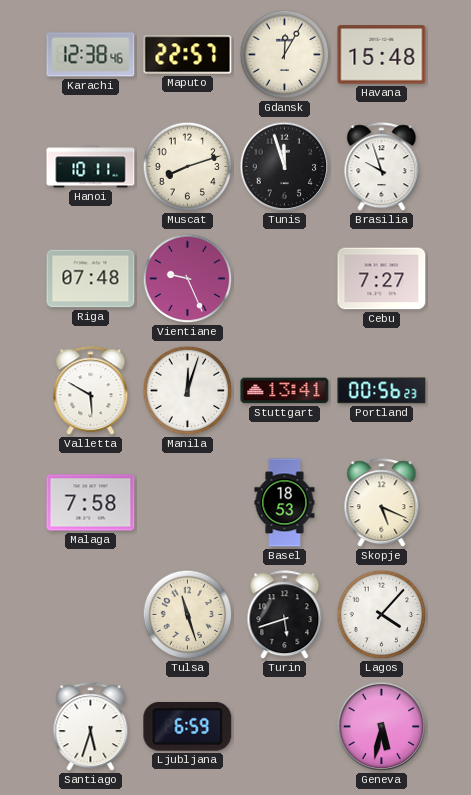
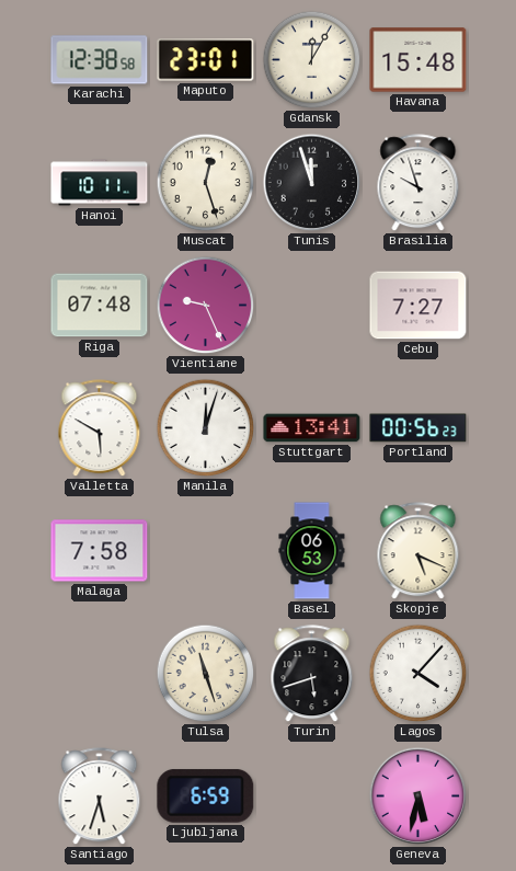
Karachi: 12:38:46 -> 12:38:58
Maputo: 22:57 -> 23:01
Muscat: 8:12 -> 12:27
Basel: 18:53 -> 06:53
